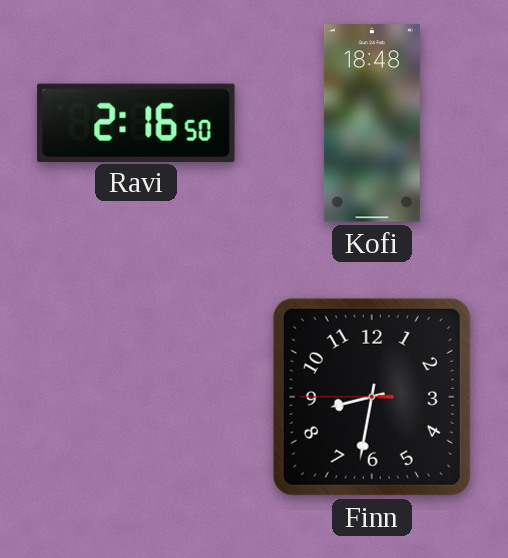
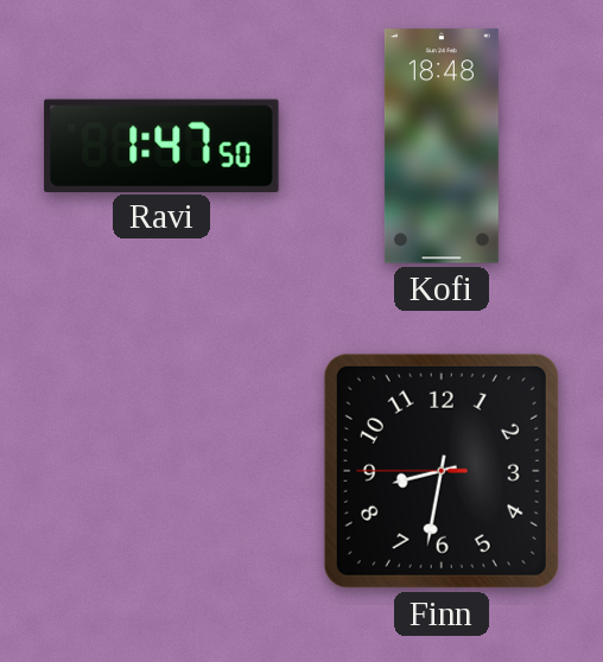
Ravi: 2:16 -> 1:47
